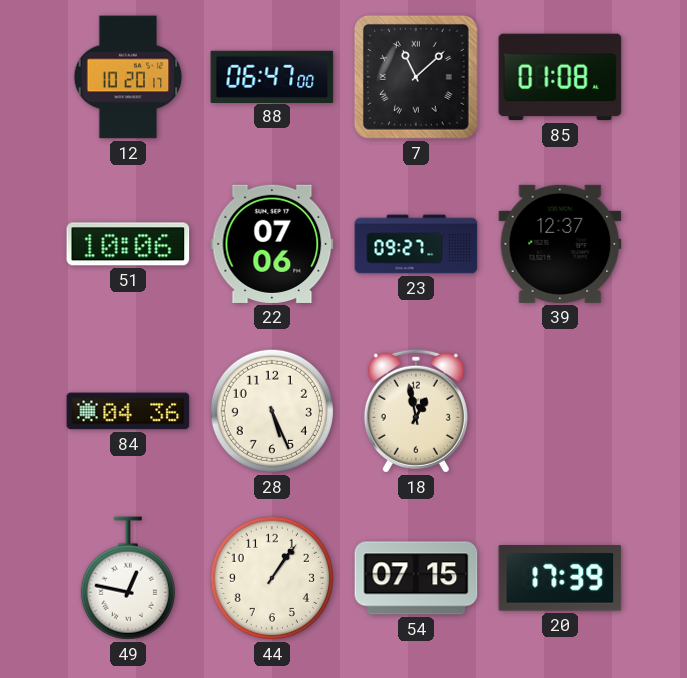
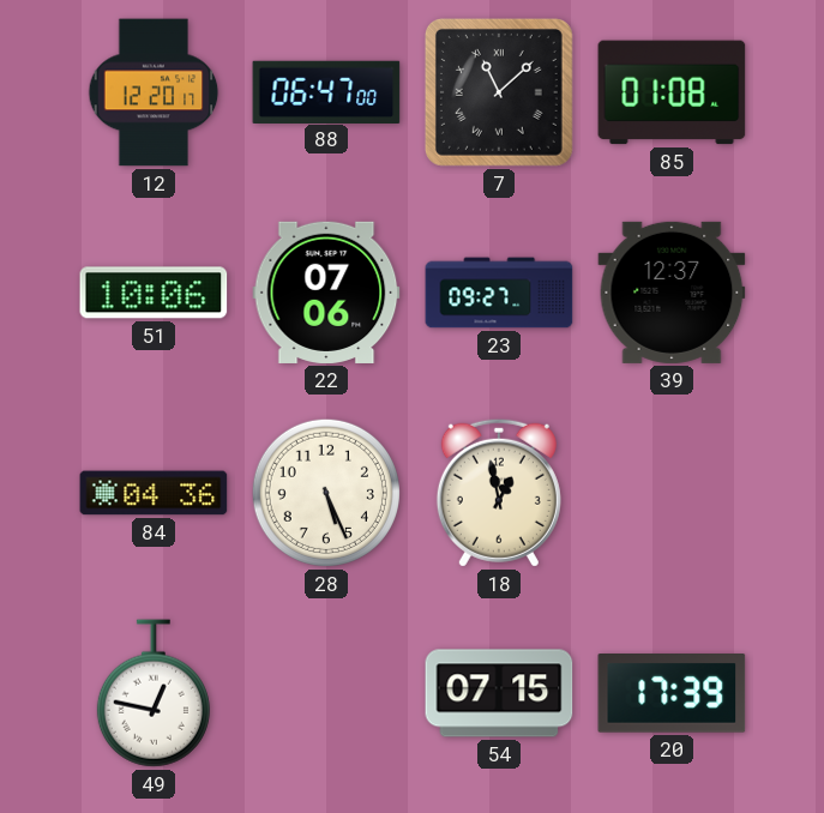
12: 10:20 -> 12:20
44: 1:06 -> none
